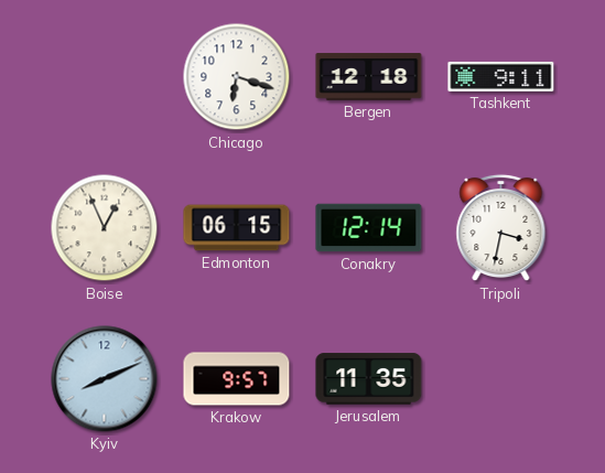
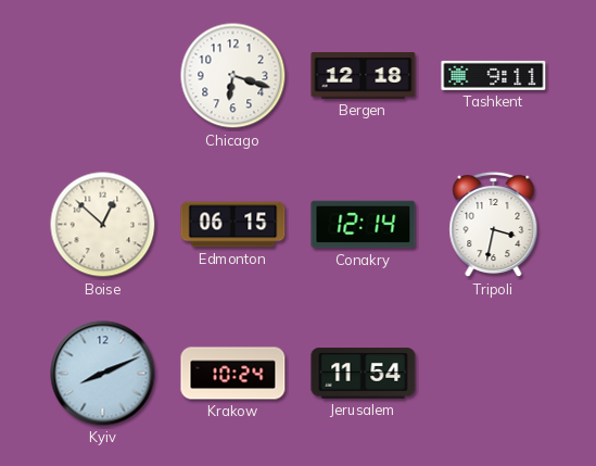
Boise: 12:56 -> 12:52
Krakow: 9:57 -> 10:24
Jerusalem: 11:35 -> 11:54
